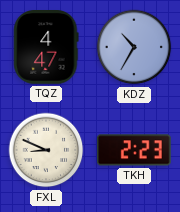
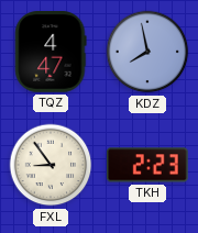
KDZ: 10:35 -> 7:58
FXL: 8:49 -> 8:54
